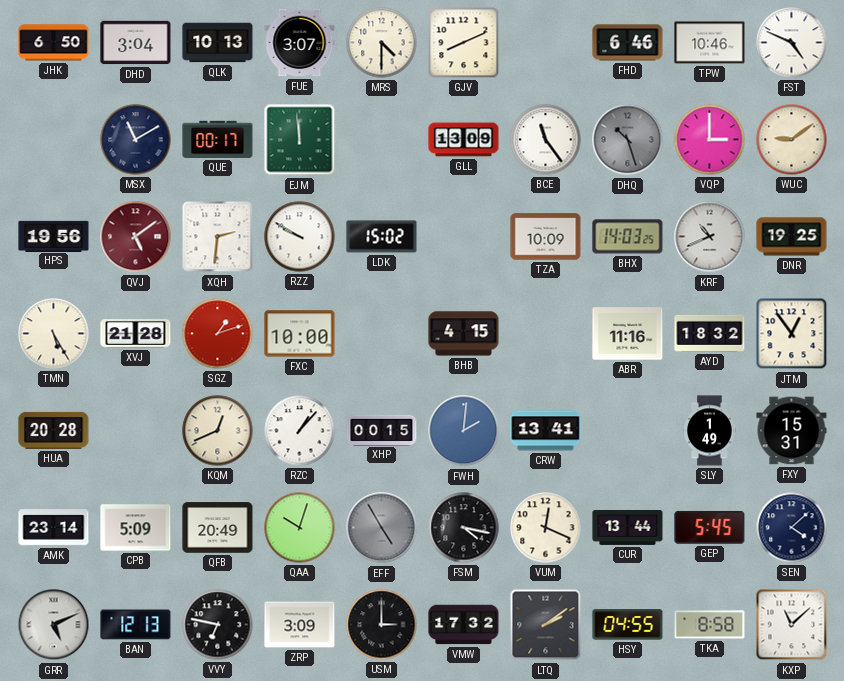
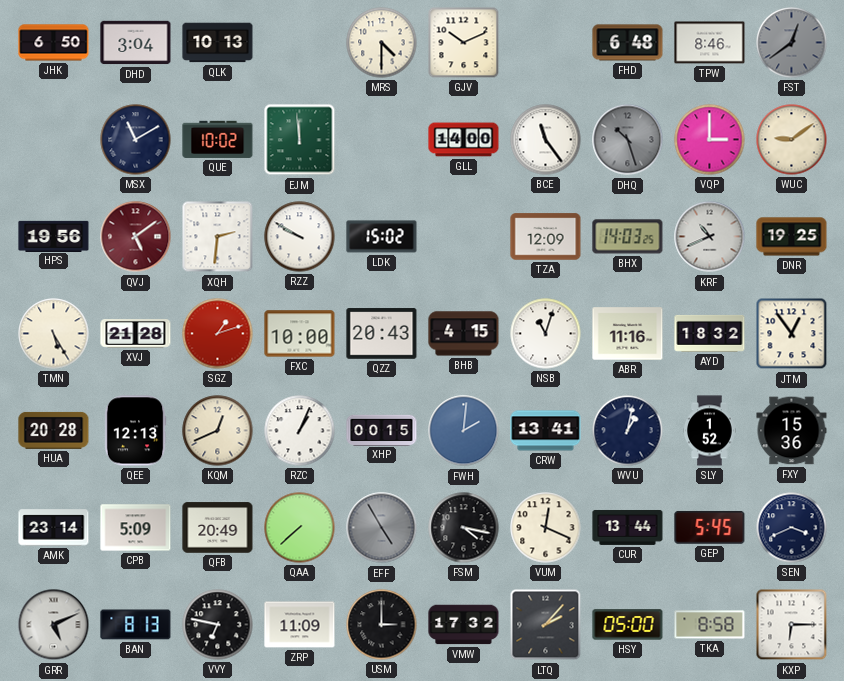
FUE: 3:07 -> none
GJV: 8:11 -> 10:11
FHD: 6:46 -> 6:48
TPW: 10:46 -> 8:46
FST: 4:49 -> 12:39
FST dial: white -> grey
QUE: 00:17 -> 10:02
GLL: 13:09 -> 14:00
TZA: 10:09 -> 12:09
QZZ: none -> 20:43
NSB: none -> 11:03
QEE: none -> 12:13
RZC: 1:07 -> 1:04
WVU: none -> 1:02
SLY: 1:49 -> 1:52
FXY: 15:31 -> 15:36
QAA: 10:03 -> 7:38
SEN: 4:08 -> 3:41
BAN: 12:13 -> 8:13
ZRP: 3:09 -> 11:09
LTQ: 2:09 -> 2:07
HSY: 04:55 -> 05:00
KXP: 11:08 -> 6:15
